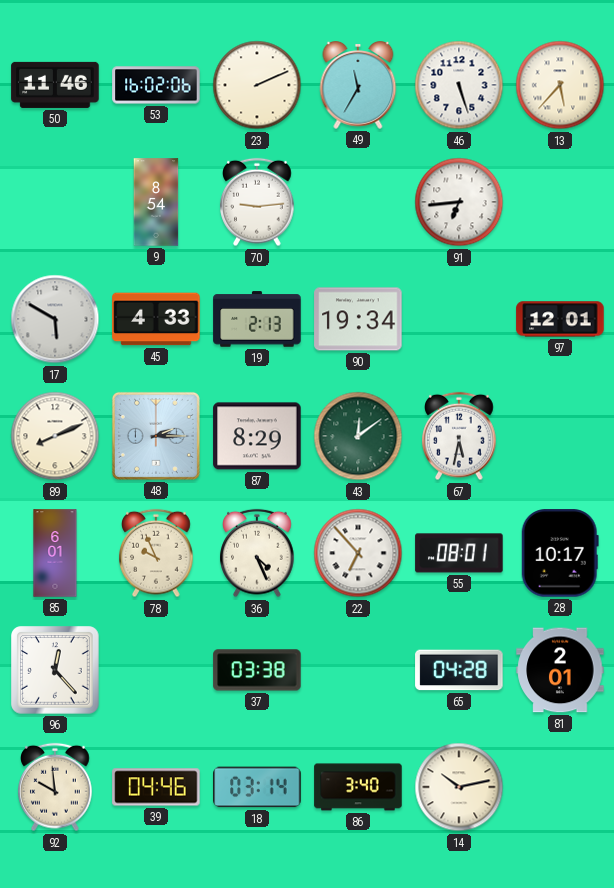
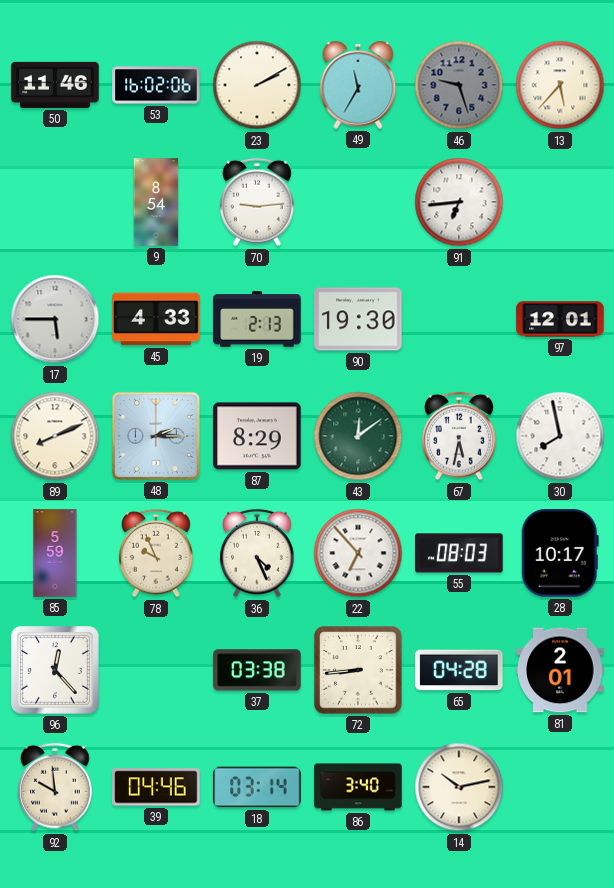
23: 2:11 -> 2:10
46: 5:27 -> 9:27
46 dial: white -> grey
17: 5:50 -> 5:45
90: 19:34 -> 19:30
30: none -> 7:58
85: 6:01 -> 5:59
55: 08:01 -> 08:03
72: none -> 8:44
